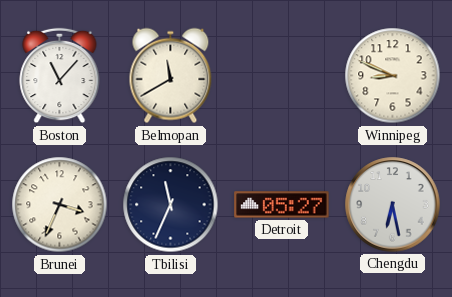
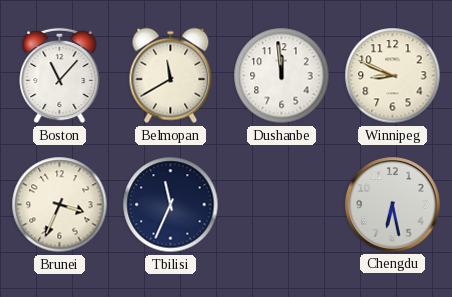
Dushanbe: none -> 11:59
Detroit: 05:27 -> none
